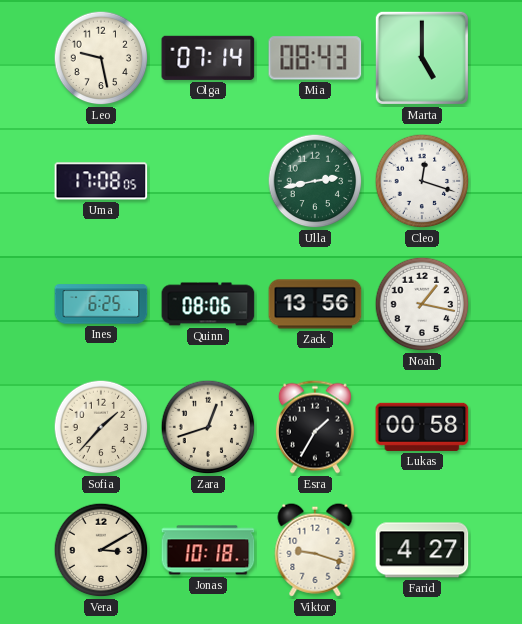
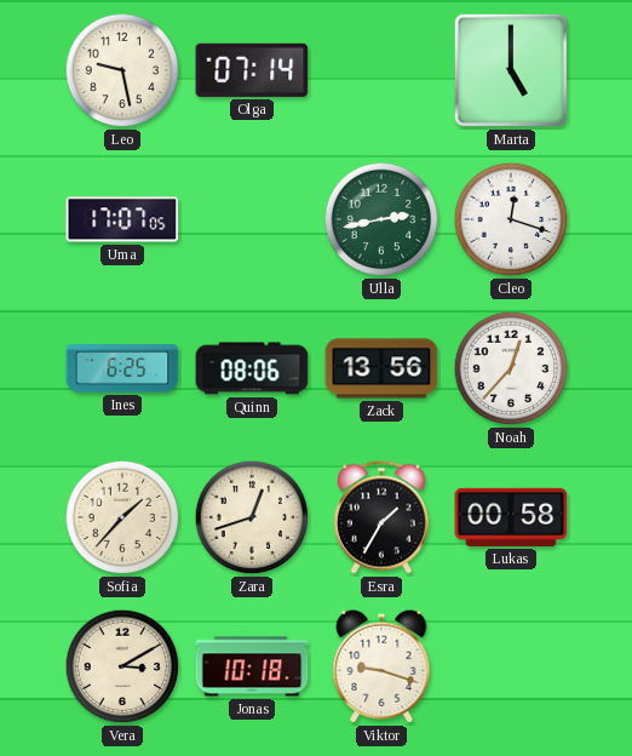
Mia: 08:43 -> none
Uma: 17:08 -> 17:07
Noah: 1:17 -> 12:37
Farid: 4:27 -> none
